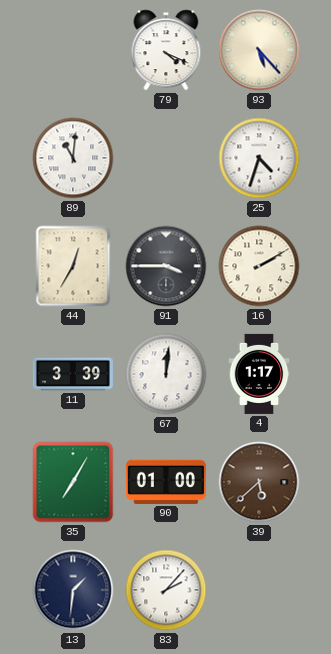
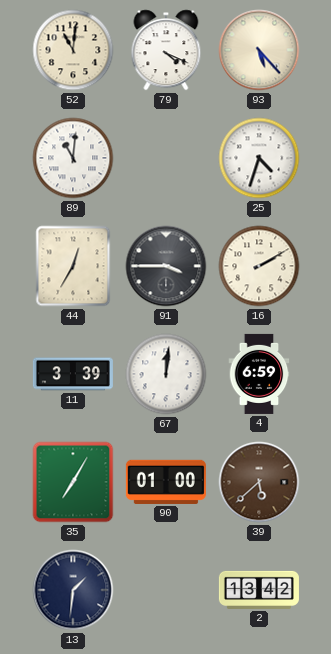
52: none -> 11:01
4: 1:17 -> 6:59
83: 2:07 -> none
2: none -> 13:42
